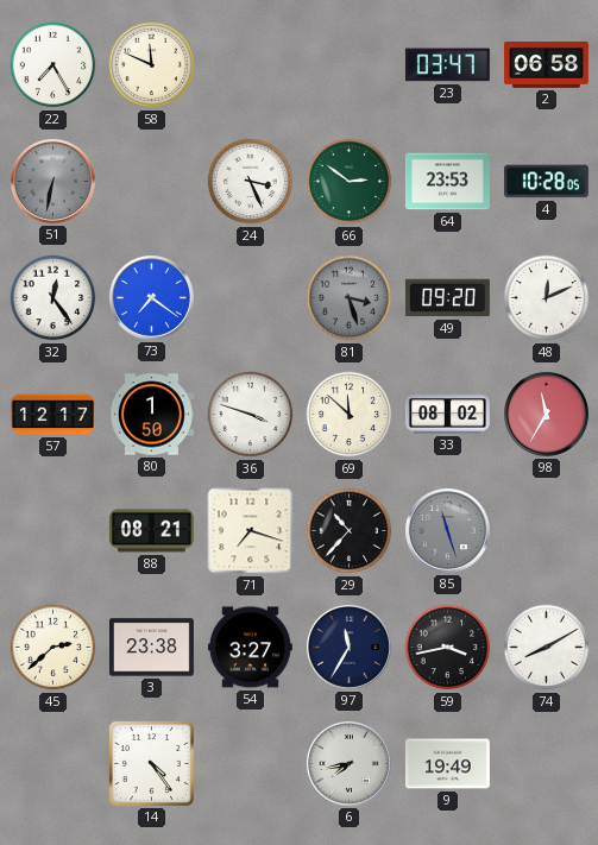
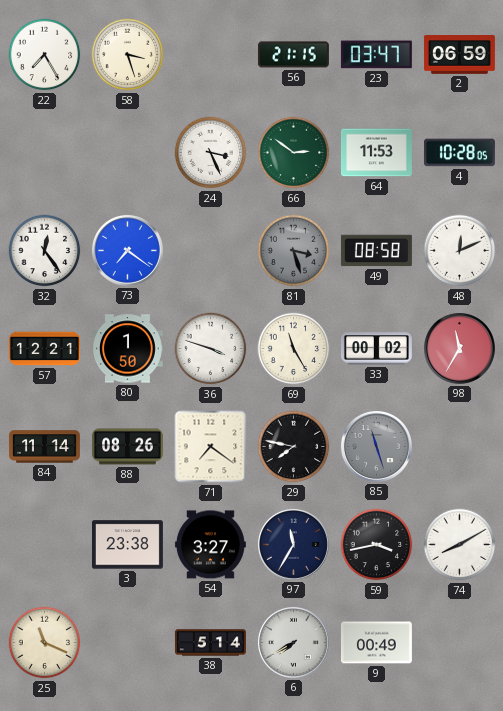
58: 11:49 -> 3:27
56: none -> 21:15
2: 06:58 -> 06:59
51: 6:32 -> none
64: 23:53 -> 11:53
49: 09:20 -> 08:58
57: 12:17 -> 12:21
69: 11:52 -> 11:25
33: 08:02 -> 00:02
84: none -> 11:14
88: 08:21 -> 08:26
71: 7:18 -> 7:21
29: 10:37 -> 7:47
45: 2:38 -> none
25: none -> 11:19
14: 4:24 -> none
38: none -> 5:14
6: 7:43 -> 7:40
9: 19:49 -> 00:49
